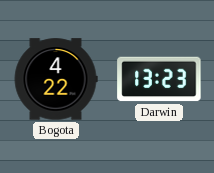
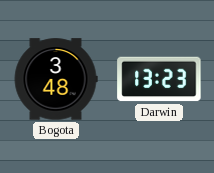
Bogota: 4:22 -> 3:48
